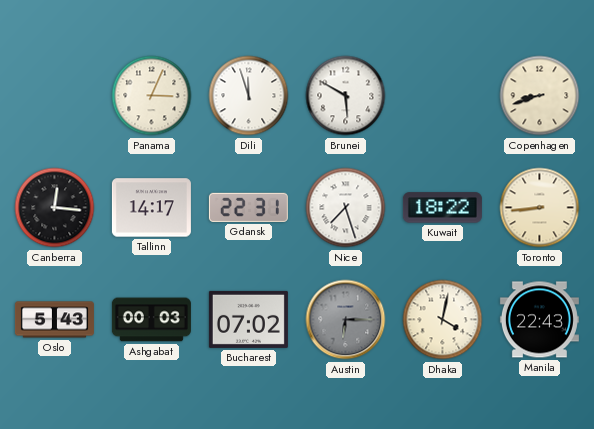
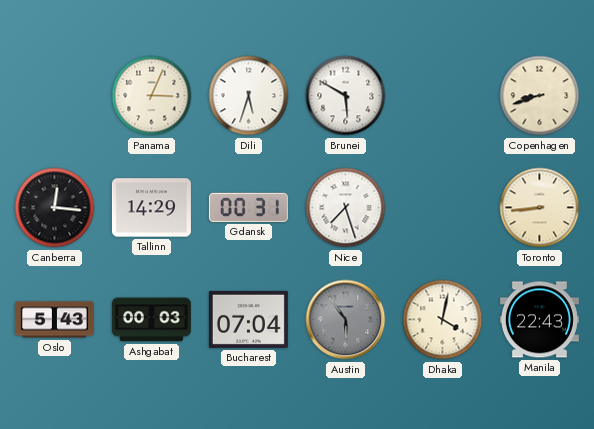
Dili: 11:57 -> 5:33
Tallinn: 14:17 -> 14:29
Gdansk: 22:31 -> 00:31
Kuwait: 18:22 -> none
Bucharest: 07:02 -> 07:04
Austin: 6:15 -> 5:54
